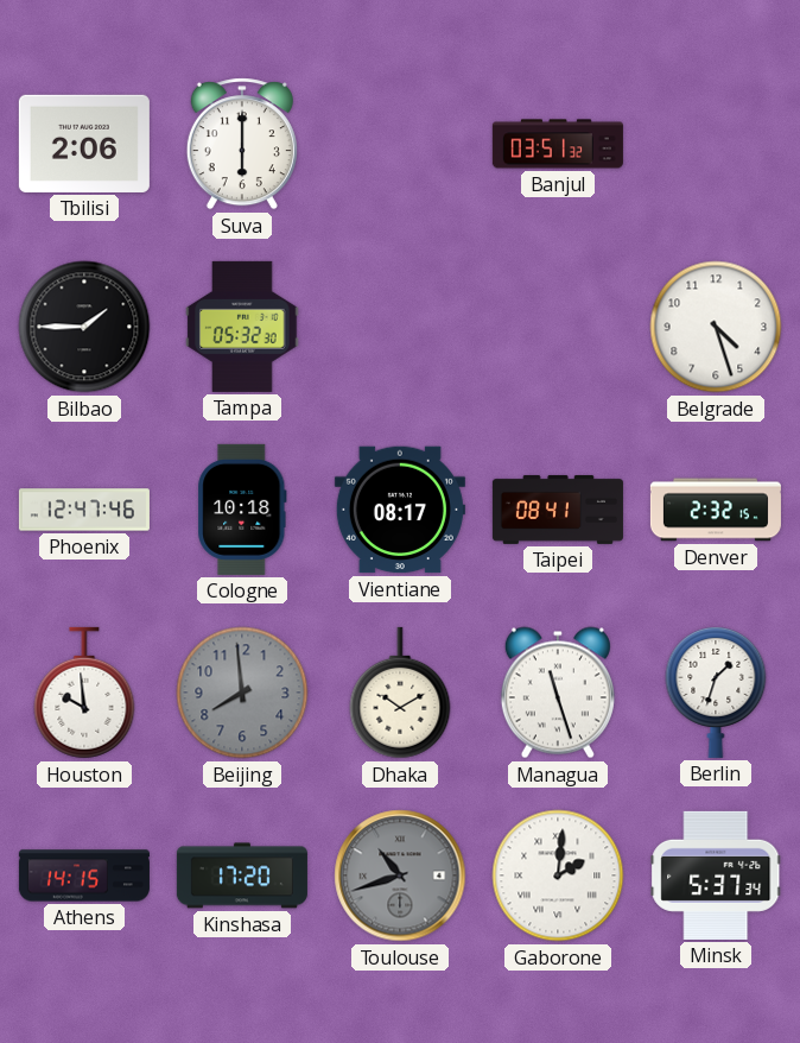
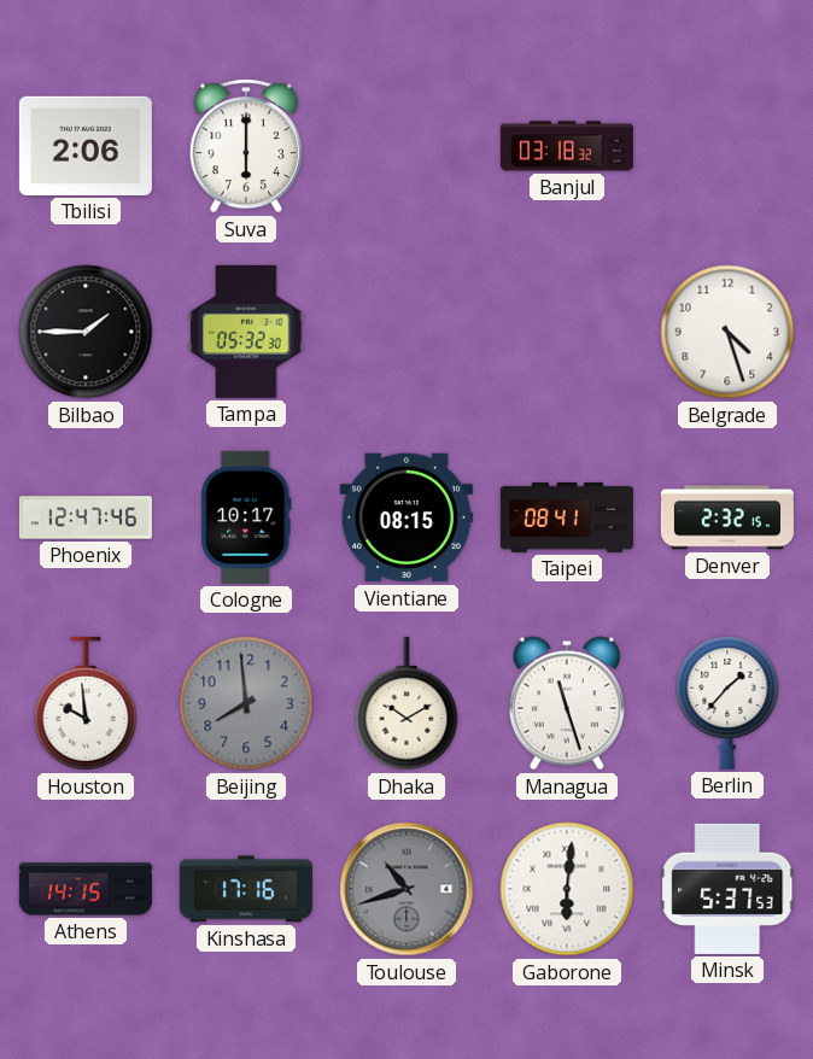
Banjul: 03:51 -> 03:18
Cologne: 10:18 -> 10:17
Vientiane: 08:17 -> 08:15
Berlin: 1:33 -> 1:37
Kinshasa: 17:20 -> 17:16
Gaborone: 2:01 -> 6:01
Minsk: 5:37:34 -> 5:37:53
